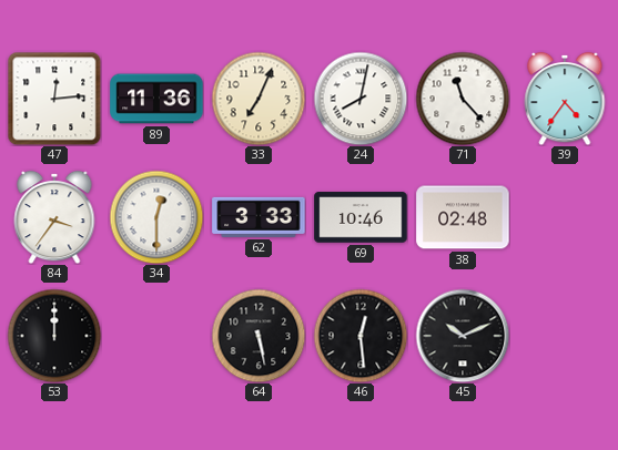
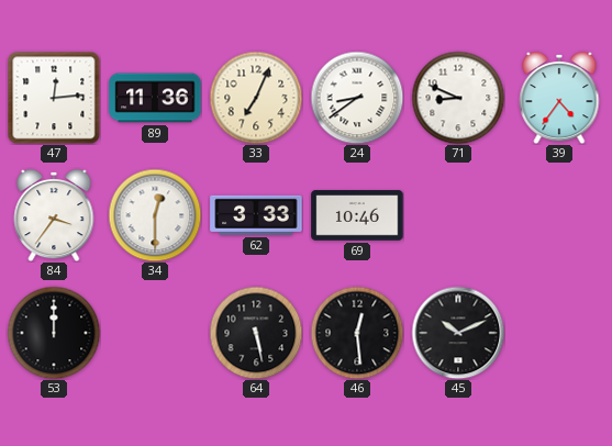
24: 8:02 -> 8:39
71: 11:23 -> 8:49
38: 02:48 -> none
